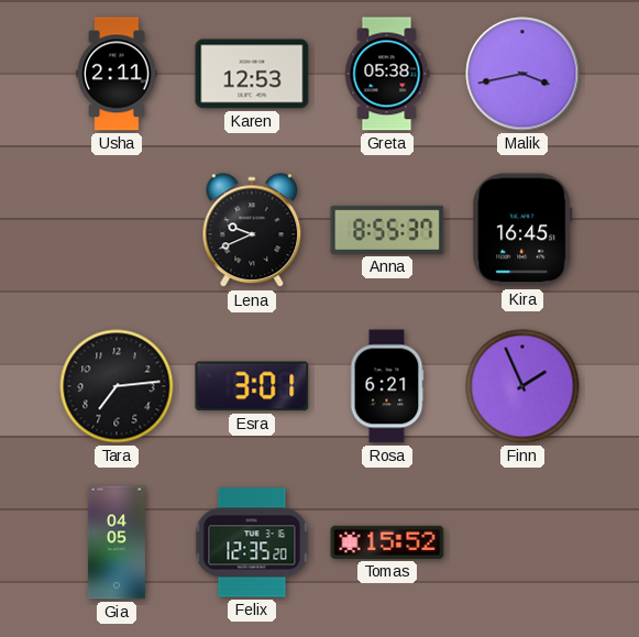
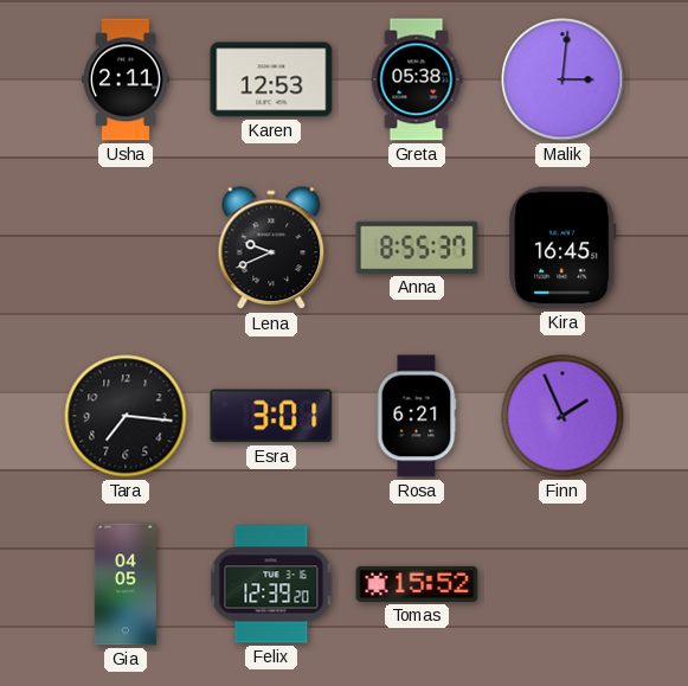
Malik: 3:43 -> 3:01
Tara: 7:14 -> 7:16
Felix: 12:35 -> 12:39
